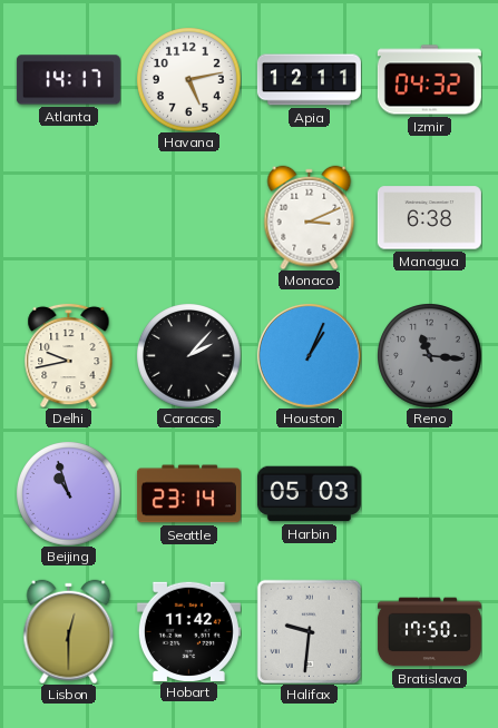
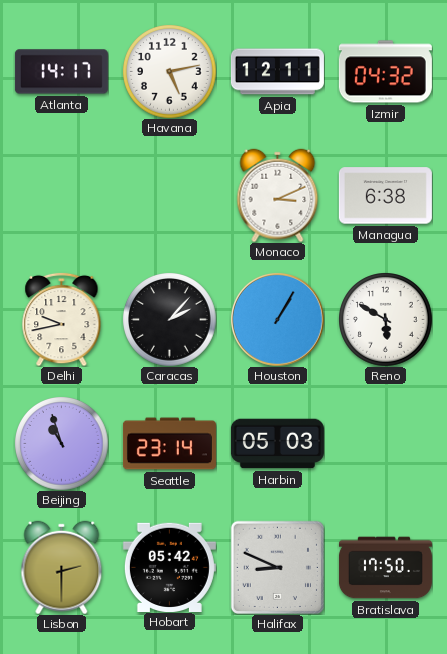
Houston: 1:04 -> 1:05
Reno: 11:16 -> 5:50
Reno dial: grey -> white
Lisbon: 12:30 -> 2:30
Hobart: 11:42 -> 05:42
Halifax: 9:31 -> 8:49
